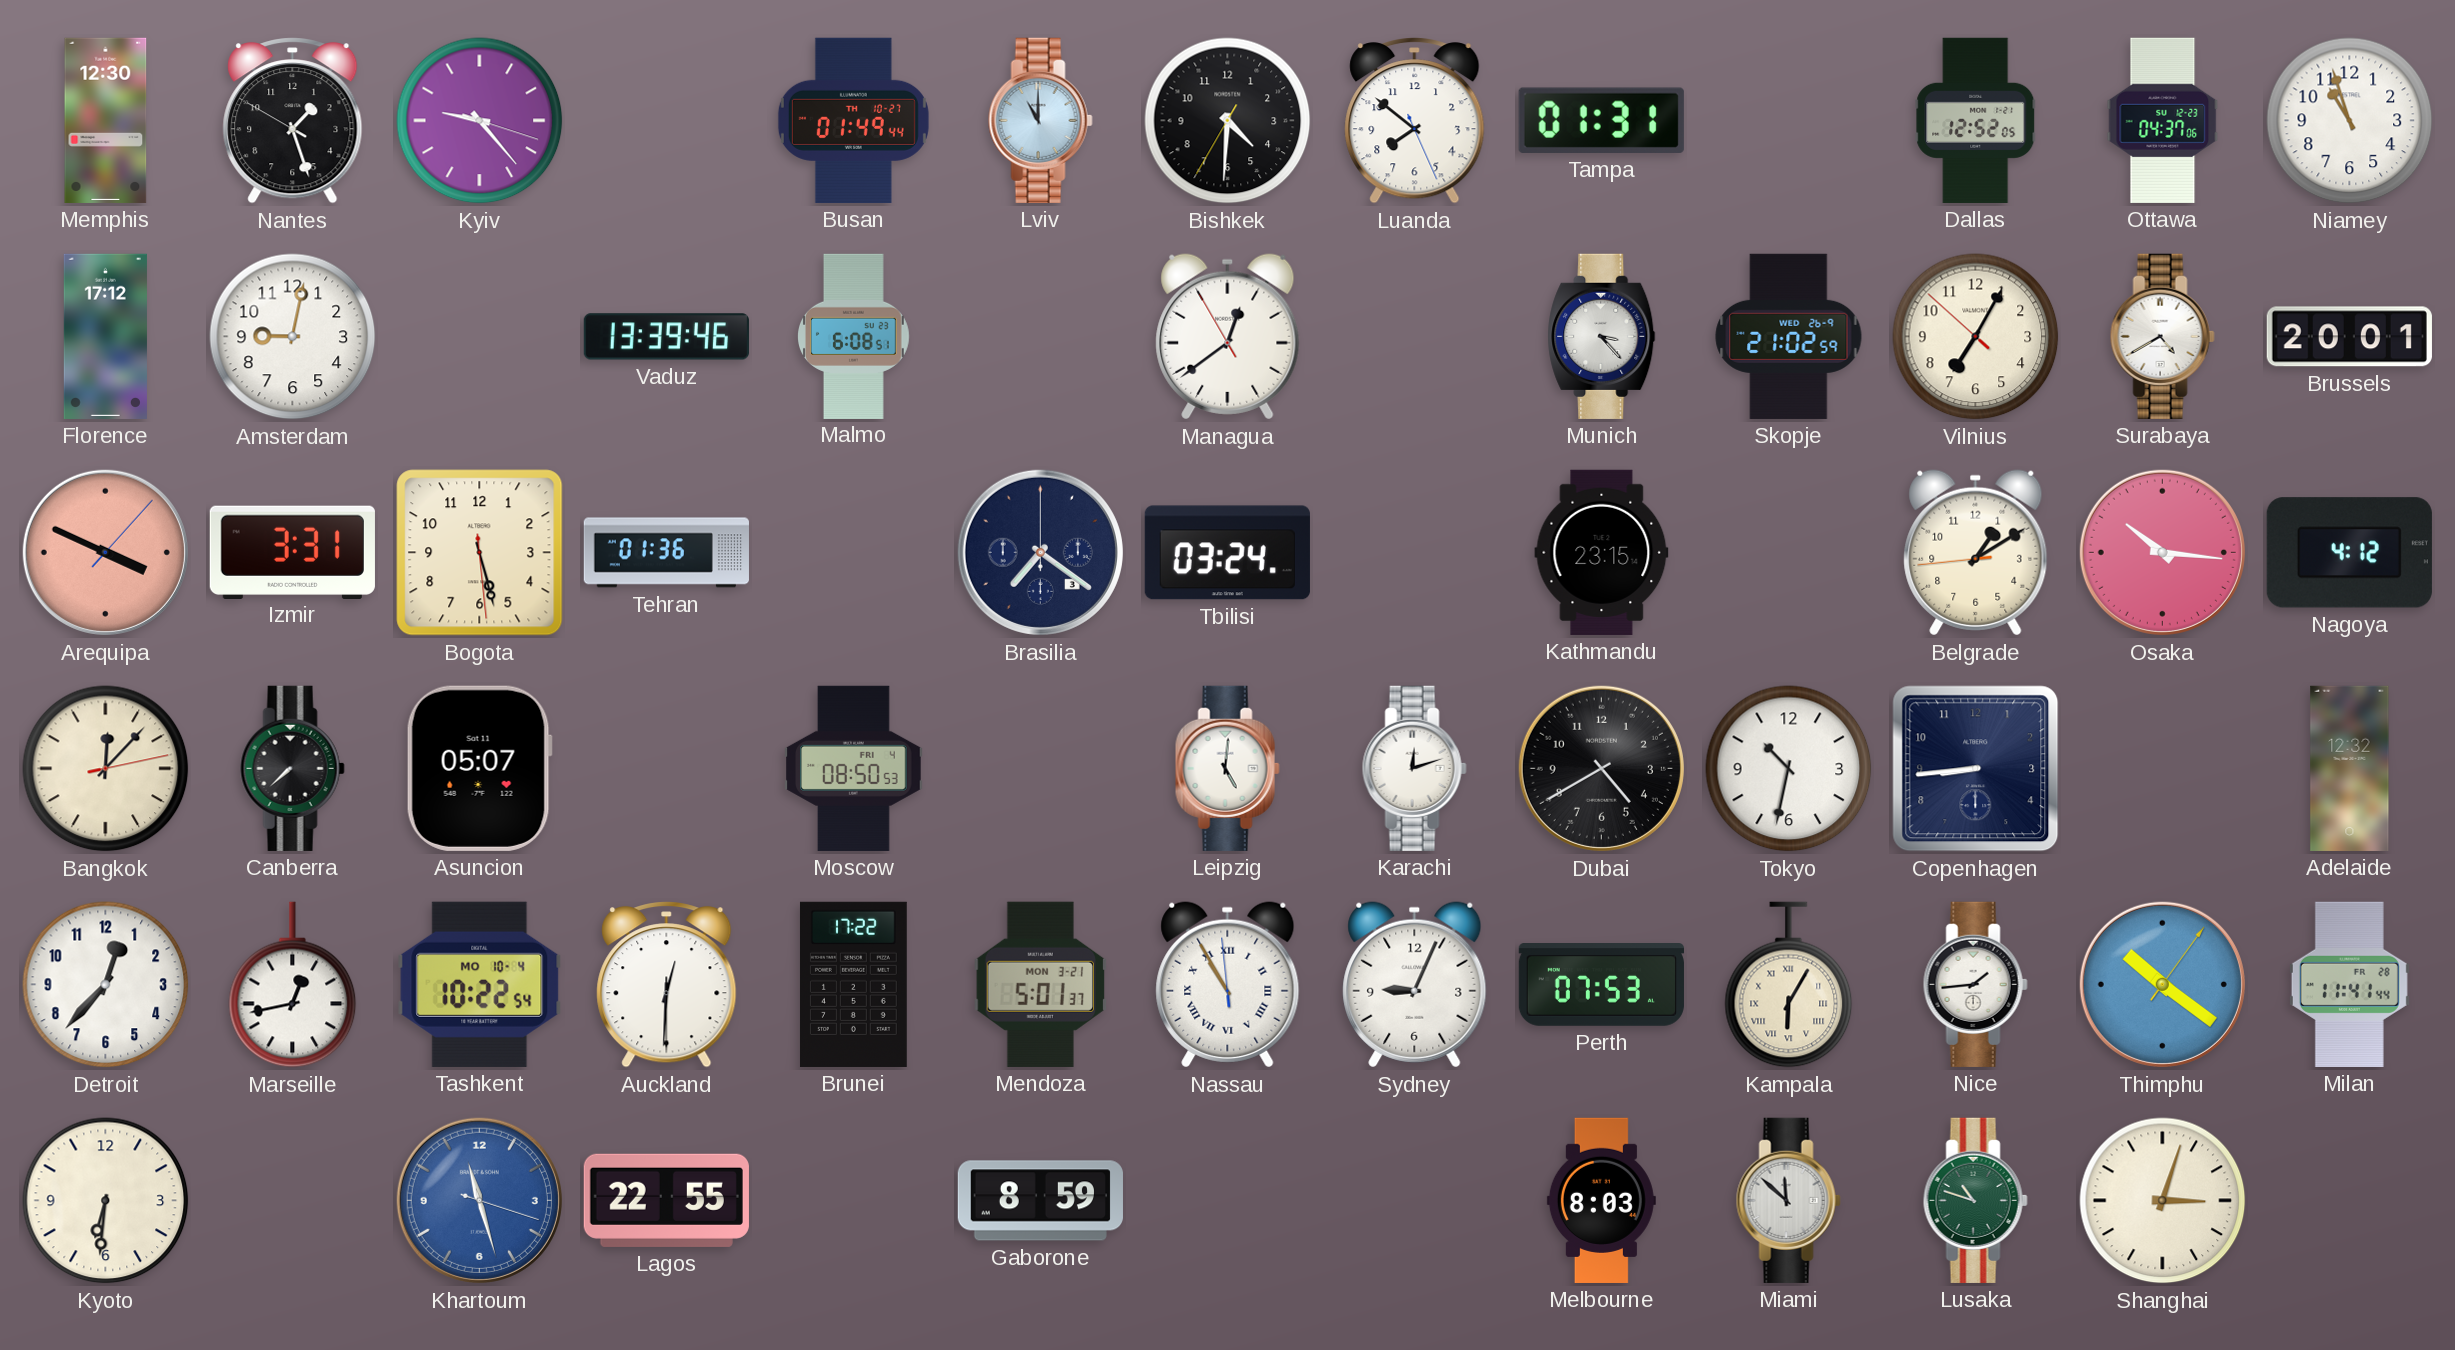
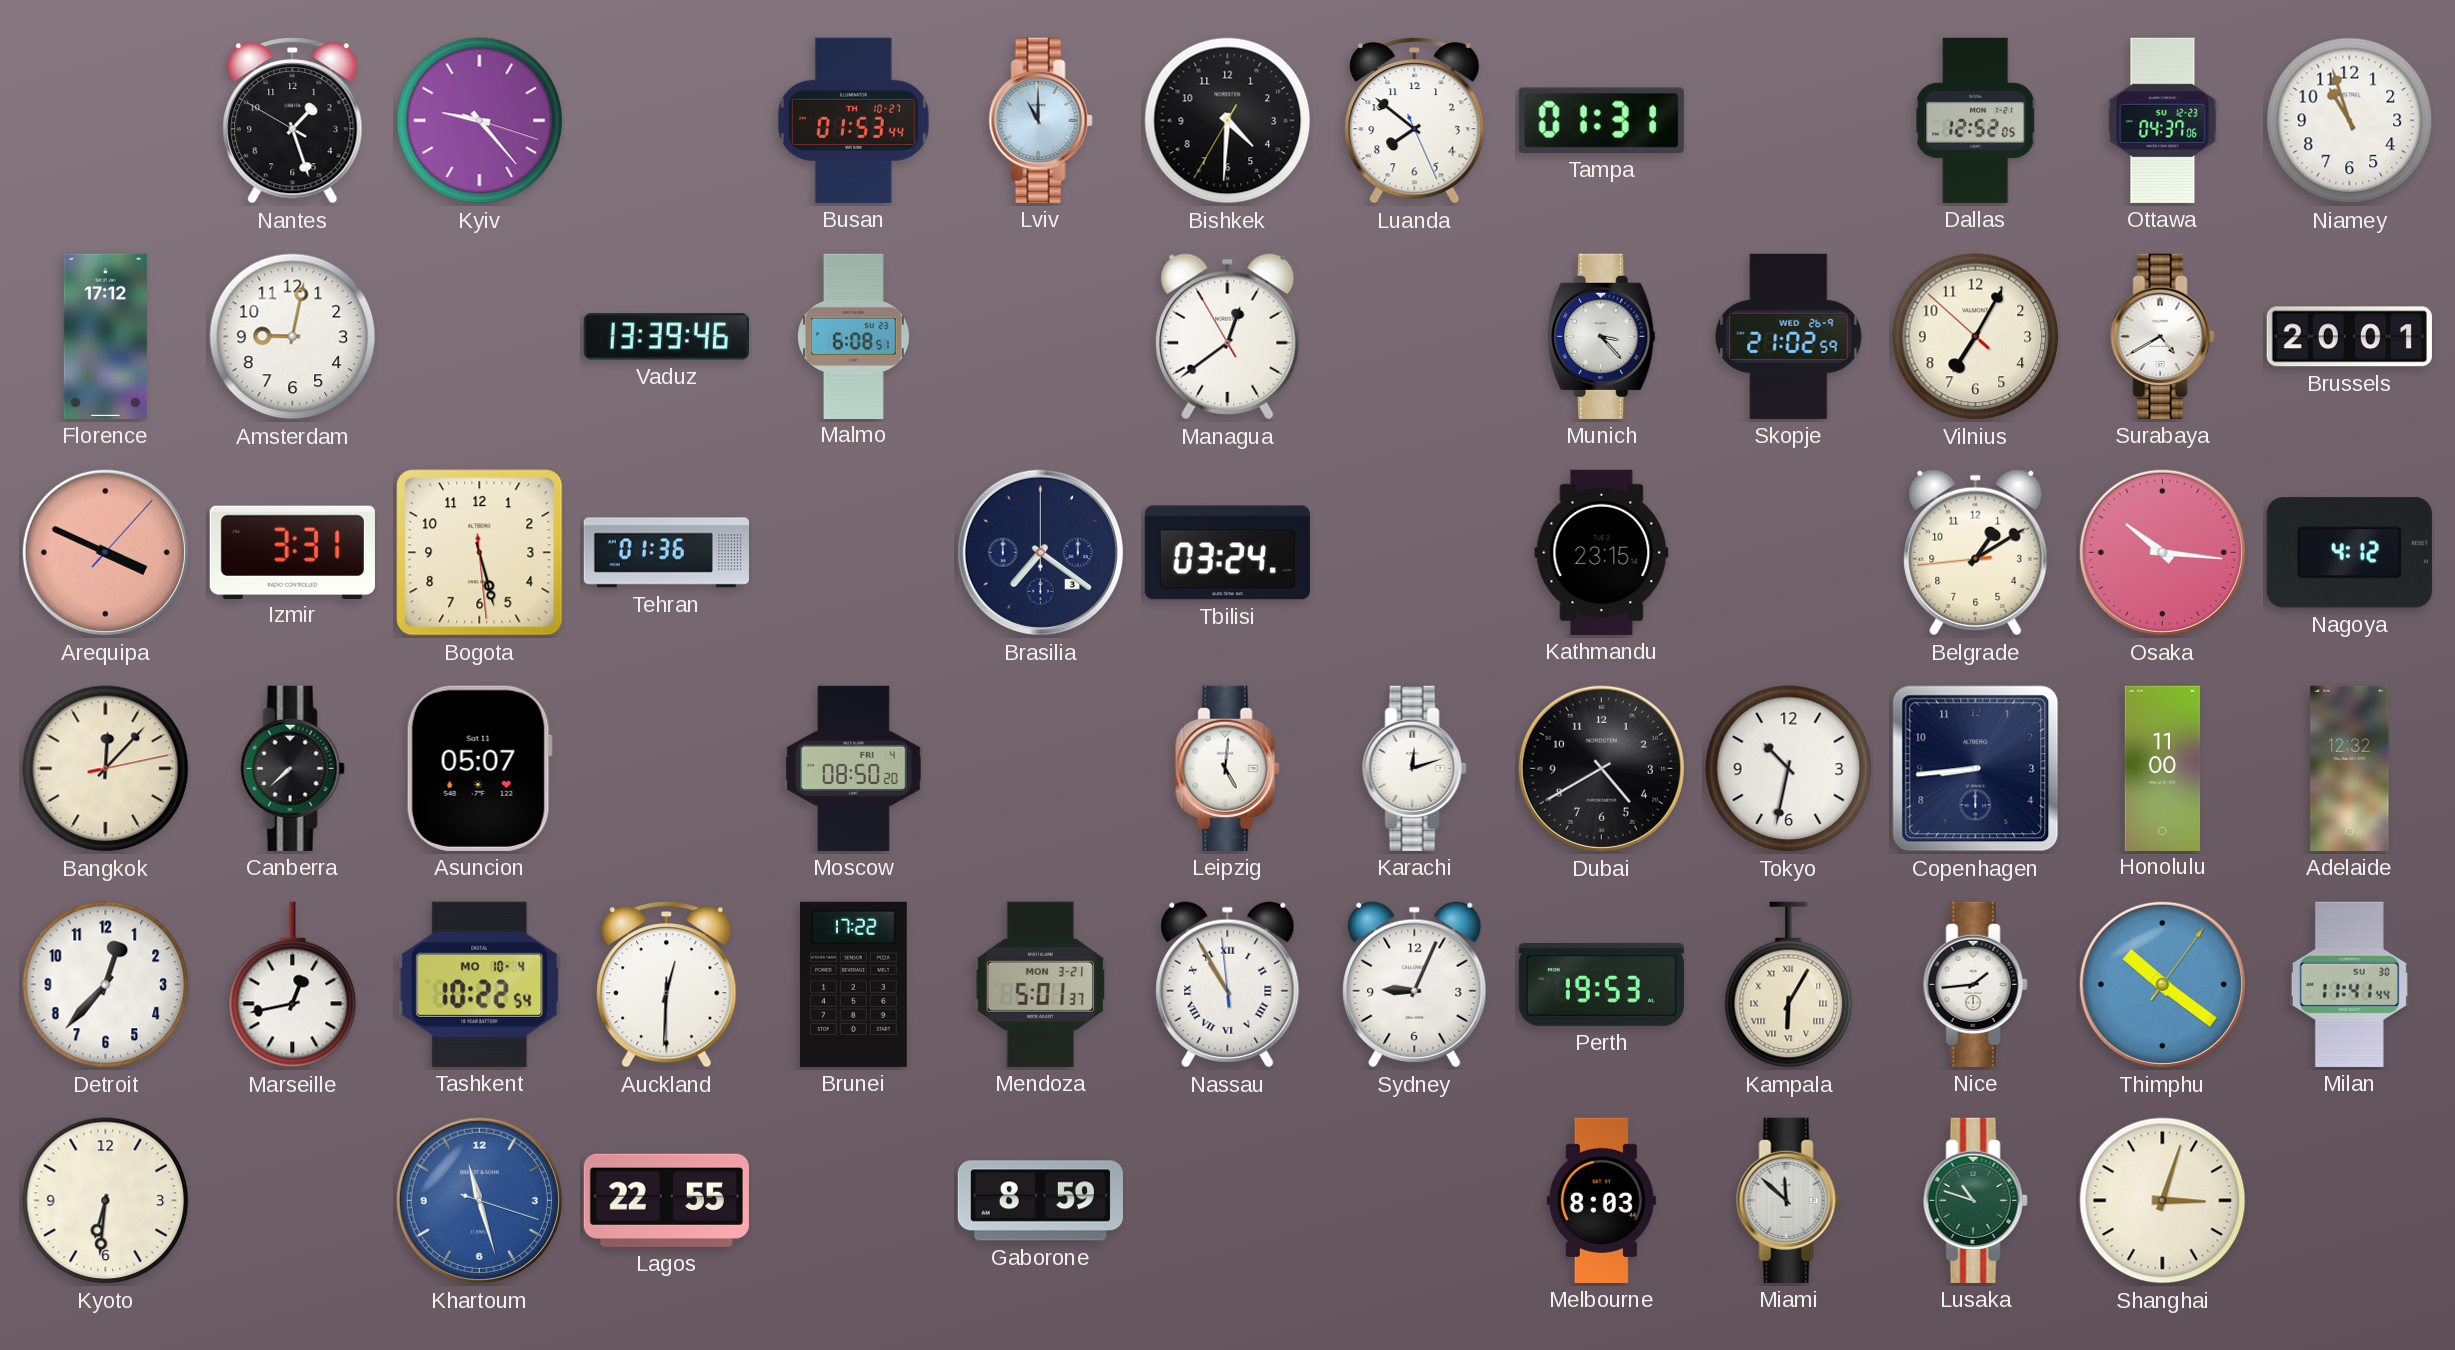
Memphis: 12:30 -> none
Busan: 01:49 -> 01:53
Moscow: 08:50:53 -> 08:50:20
Honolulu: none -> 11:00
Perth: 07:53 -> 19:53
Milan date: FR 28 -> SU 30
